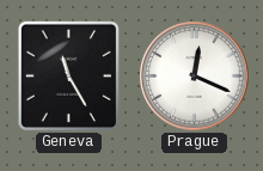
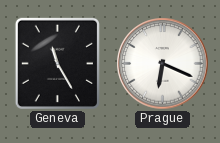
Prague: 12:19 -> 6:19
